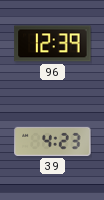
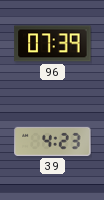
96: 12:39 -> 07:39
